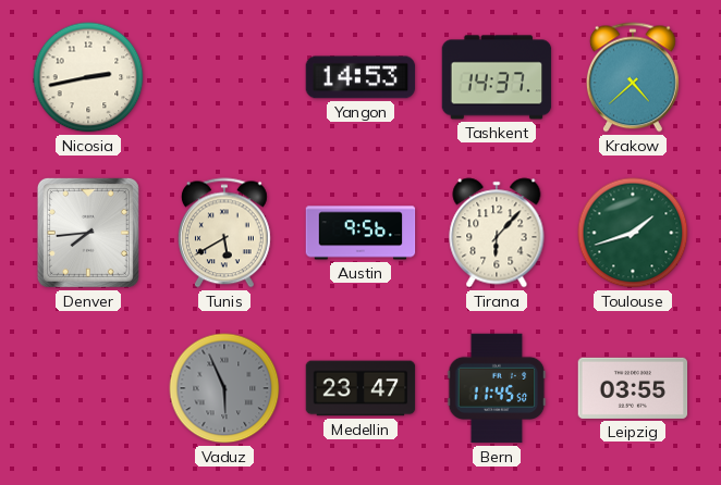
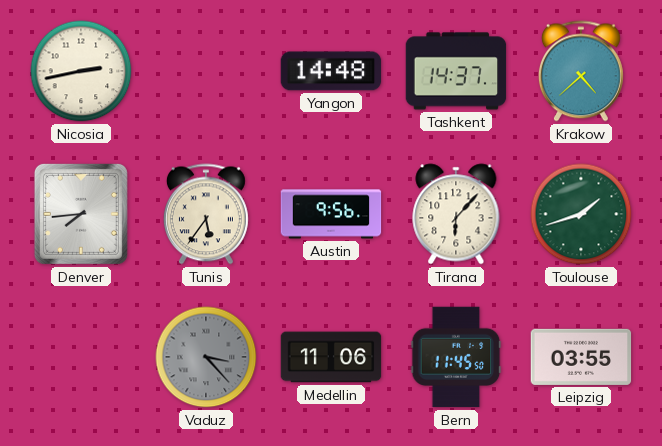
Yangon: 14:53 -> 14:48
Tunis: 5:40 -> 5:36
Vaduz: 5:56 -> 3:23
Medellin: 23:47 -> 11:06
